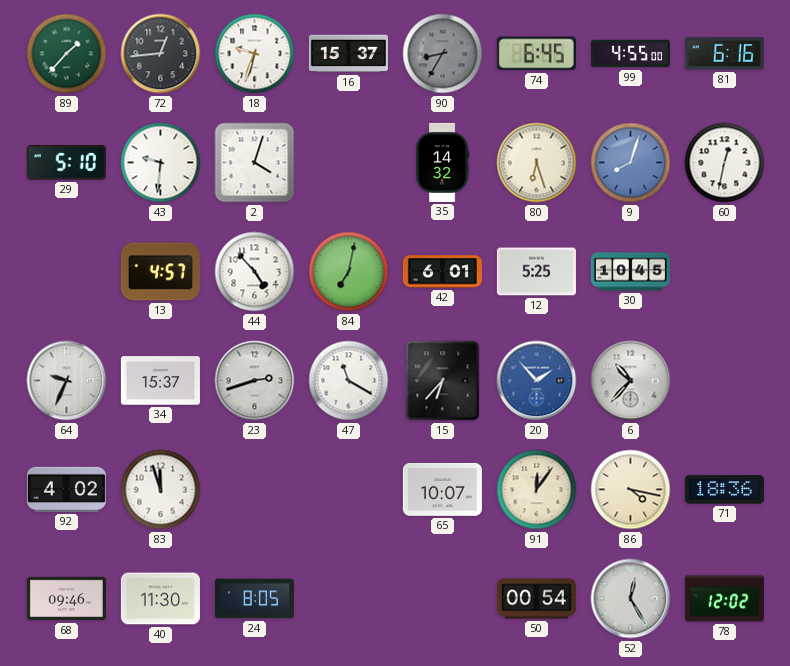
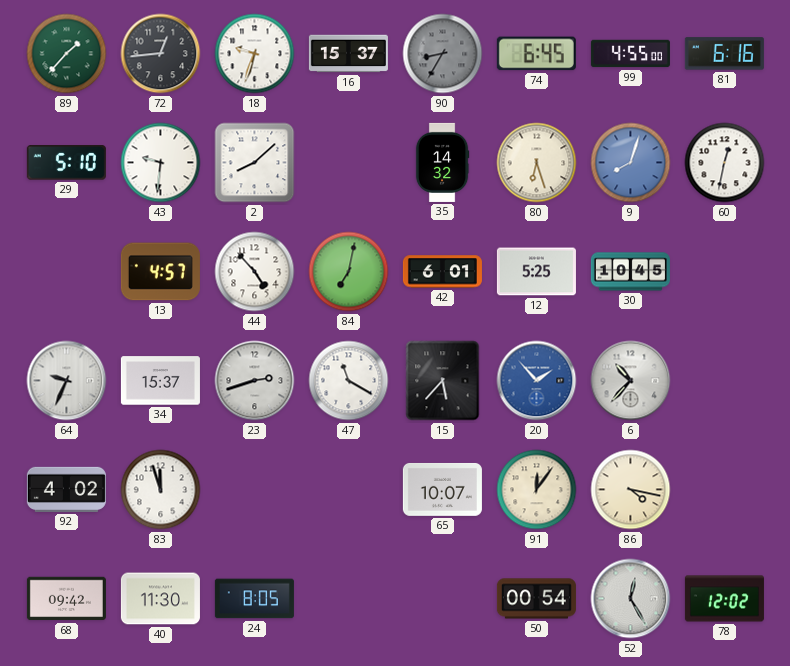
2: 4:03 -> 8:08
15: 6:37 -> 5:37
71: 18:36 -> none
68: 09:46 -> 09:42
